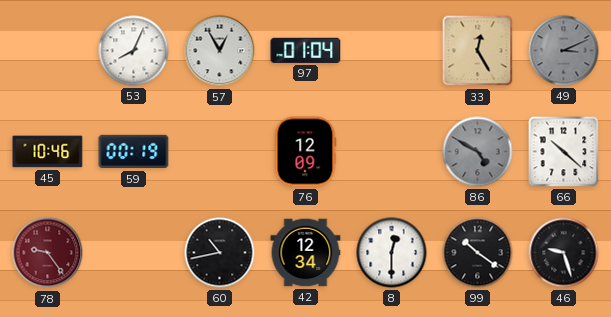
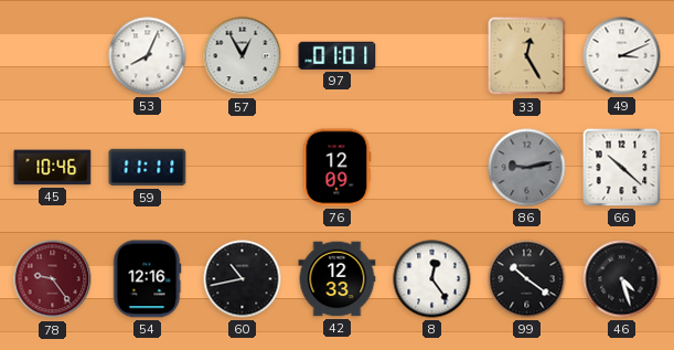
97: 01:04 -> 01:01
49 dial: grey -> white
59: 00:19 -> 11:11
86: 4:50 -> 9:13
54: none -> 12:16
42: 12:34 -> 12:33
8: 12:30 -> 12:24
46: 9:27 -> 4:27
